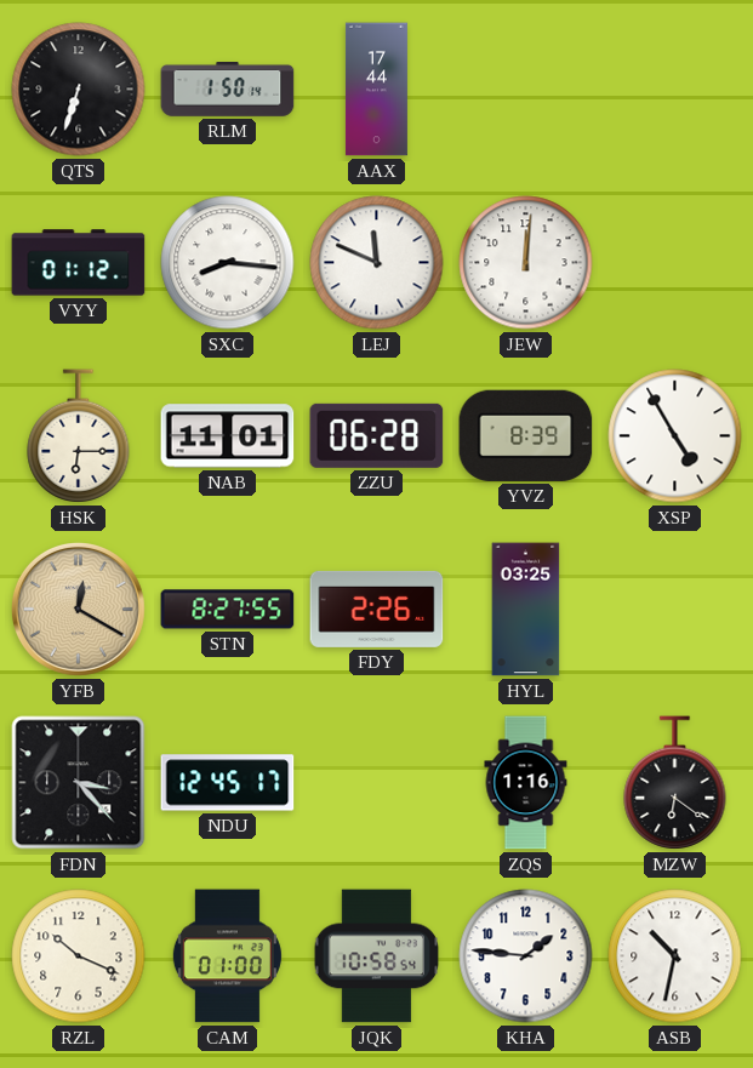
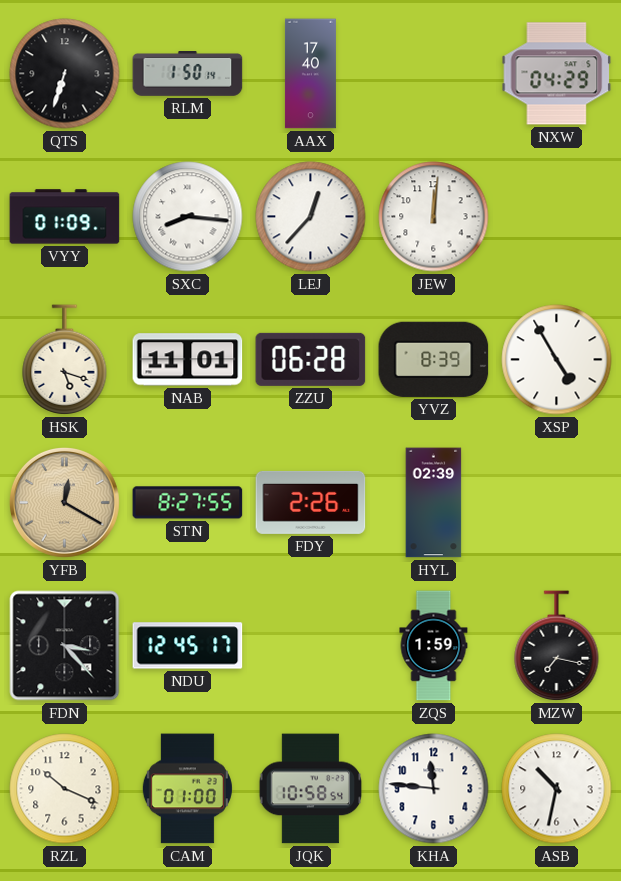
AAX: 17:44 -> 17:40
NXW: none -> 04:29
VYY: 01:12 -> 01:09
LEJ: 11:49 -> 12:37
HSK: 6:15 -> 5:18
HYL: 03:25 -> 02:39
ZQS: 1:16 -> 1:59
MZW: 6:21 -> 7:17
KHA: 1:46 -> 11:46
